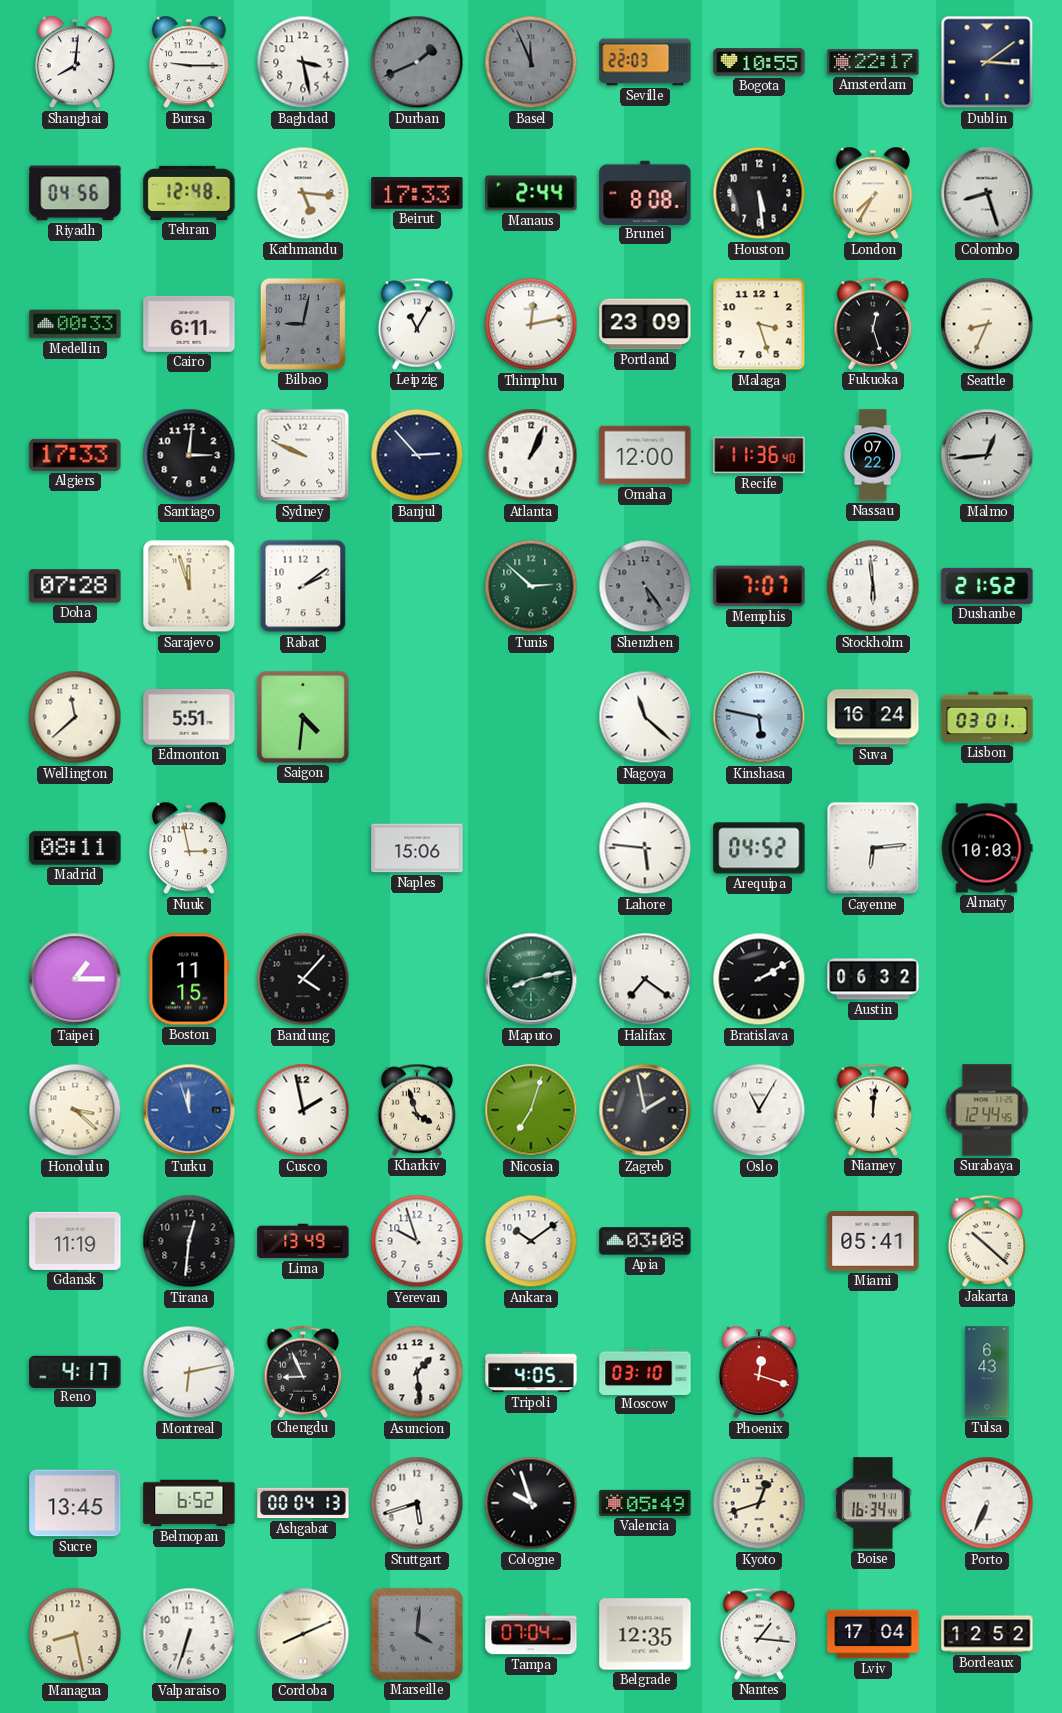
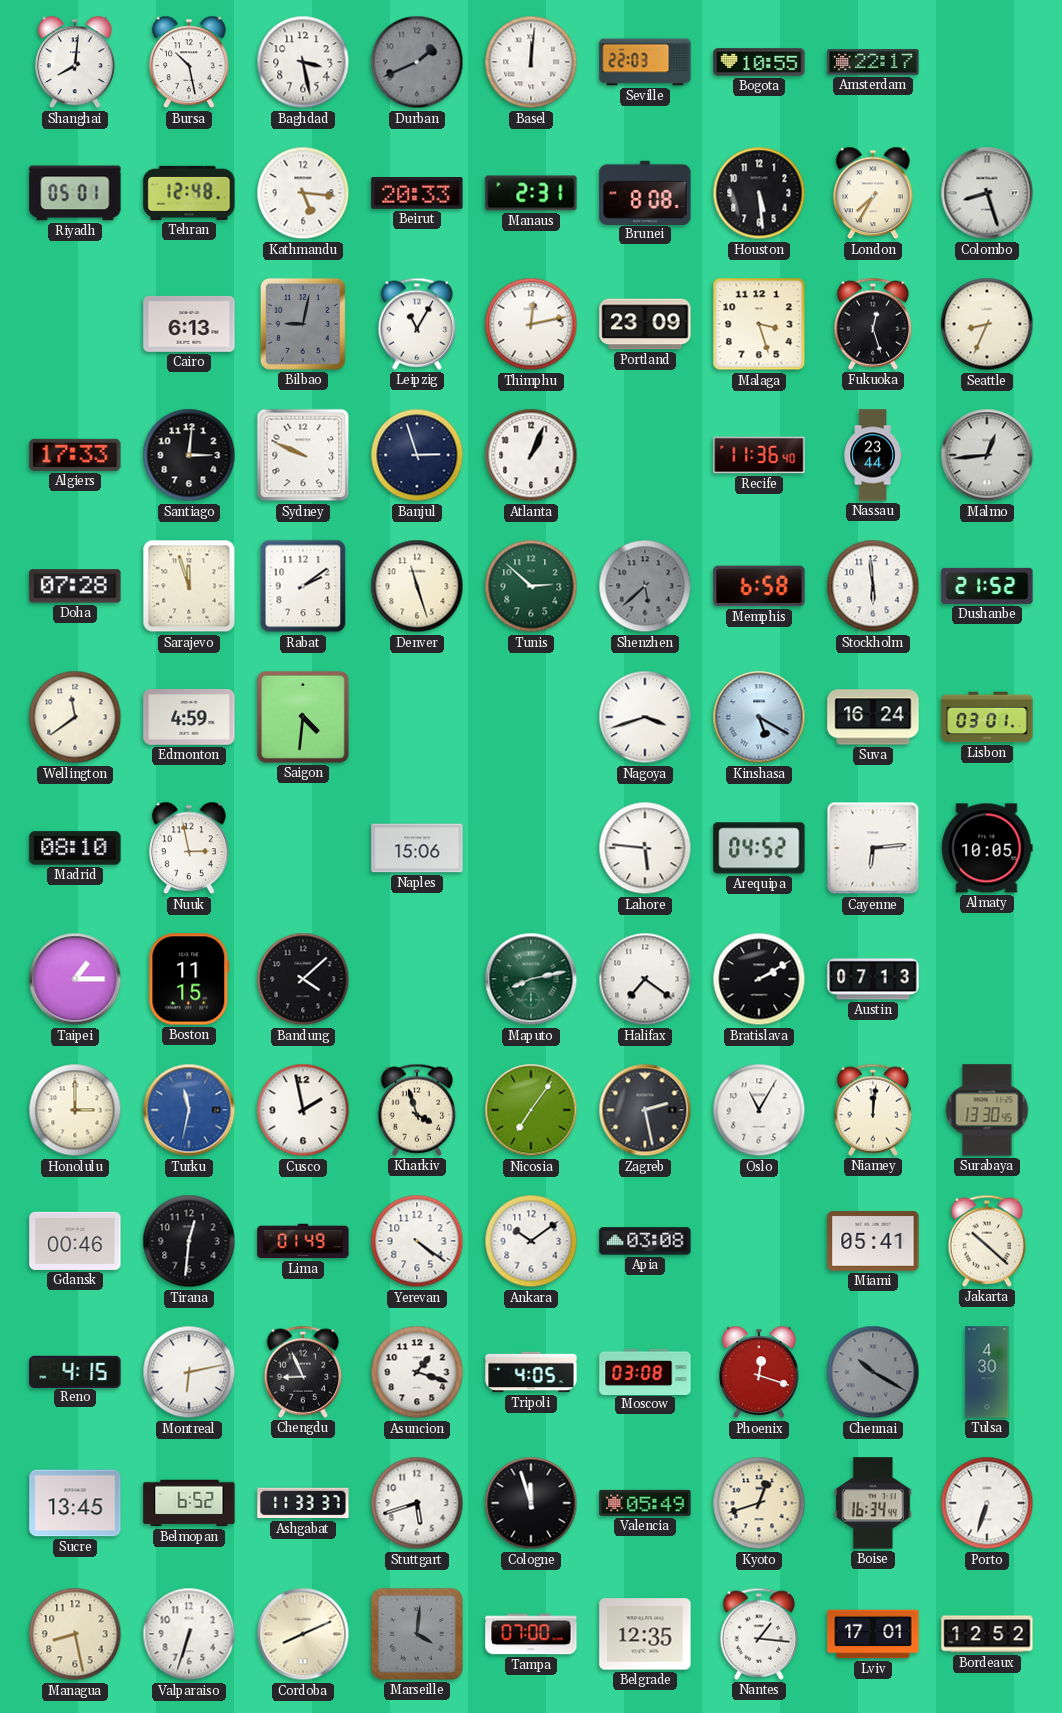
Bursa: 9:15 -> 10:28
Basel: 11:56 -> 12:01
Basel dial: grey -> white
Dublin: 3:09 -> none
Riyadh: 04:56 -> 05:01
Beirut: 17:33 -> 20:33
Manaus: 2:44 -> 2:31
Medellin: 00:33 -> none
Cairo: 6:11 -> 6:13
Banjul: 2:53 -> 2:57
Omaha: 12:00 -> none
Nassau: 07:22 -> 23:44
Denver: none -> 11:27
Shenzhen: 5:24 -> 5:38
Memphis: 7:07 -> 6:58
Wellington: 11:38 -> 11:39
Edmonton: 5:51 -> 4:59
Nagoya: 11:22 -> 3:42
Kinshasa: 5:47 -> 5:20
Madrid: 08:11 -> 08:10
Almaty: 10:03 -> 10:05
Bandung: 4:07 -> 4:08
Austin: 06:32 -> 07:13
Honolulu: 3:22 -> 3:00
Turku: 11:57 -> 11:32
Nicosia: 7:03 -> 7:06
Zagreb: 1:58 -> 2:28
Surabaya: 12:44 -> 13:30
Gdansk: 11:19 -> 00:46
Lima: 13:49 -> 01:49
Yerevan: 9:57 -> 4:21
Reno: 4:17 -> 4:15
Asuncion: 1:29 -> 1:18
Moscow: 03:10 -> 03:08
Chennai: none -> 10:20
Tulsa: 6:43 -> 4:30
Ashgabat: 00:04 -> 11:33
Cologne: 9:57 -> 11:57
Porto: 6:34 -> 6:33
Tampa: 07:04 -> 07:00
Lviv: 17:04 -> 17:01
